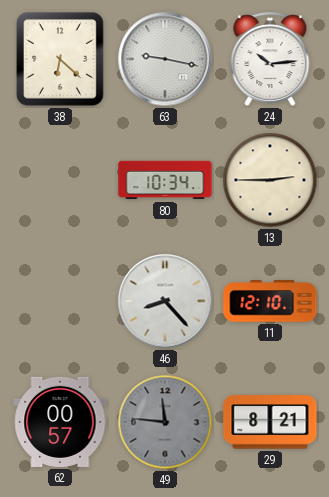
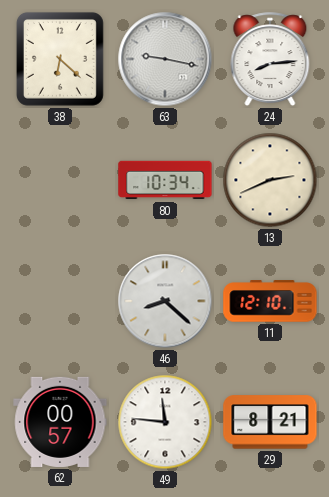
24: 10:14 -> 8:14
13: 2:45 -> 2:41
46: 8:23 -> 8:22
49 dial: grey -> white
